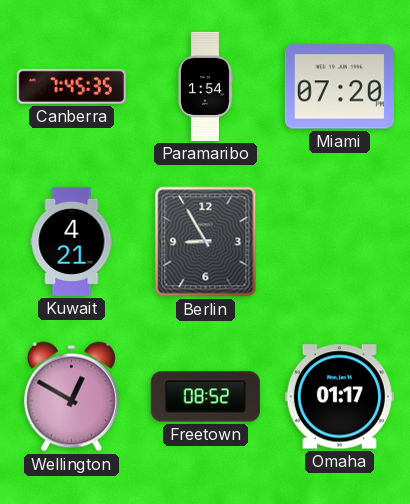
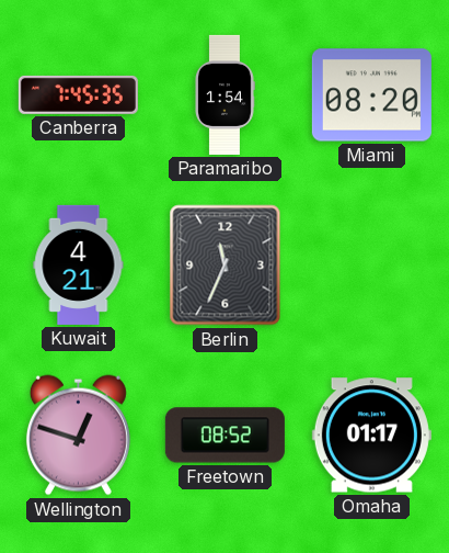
Miami: 07:20 -> 08:20
Berlin: 8:55 -> 11:34
Wellington: 12:50 -> 12:48
